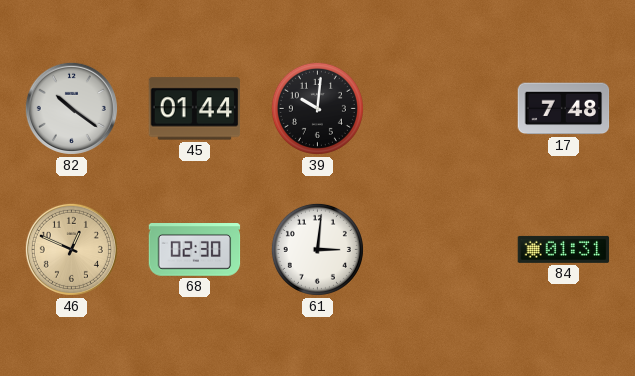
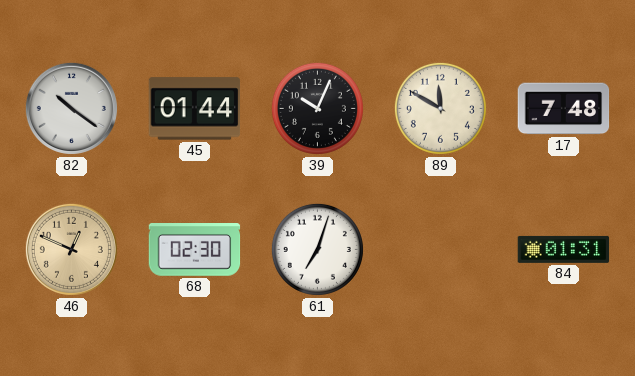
39: 10:01 -> 10:04
89: none -> 11:50
61: 3:01 -> 7:03
